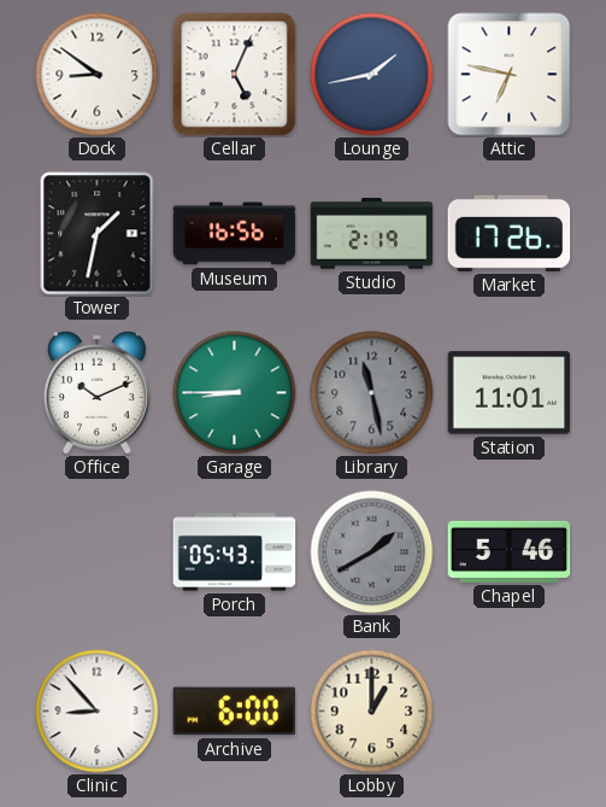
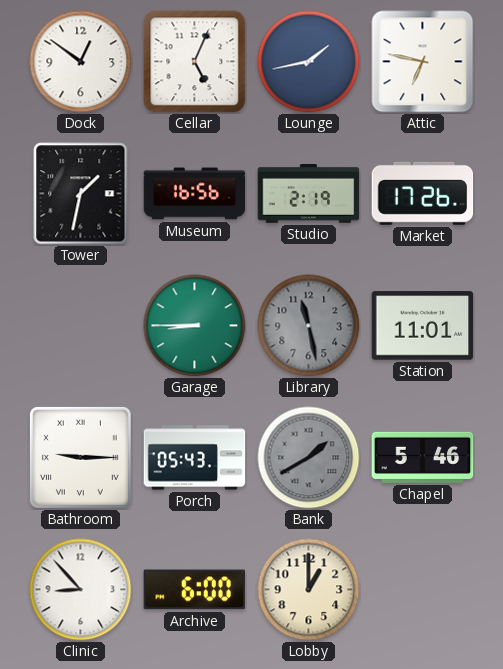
Dock: 8:51 -> 12:51
Office: 10:11 -> none
Bathroom: none -> 9:15
